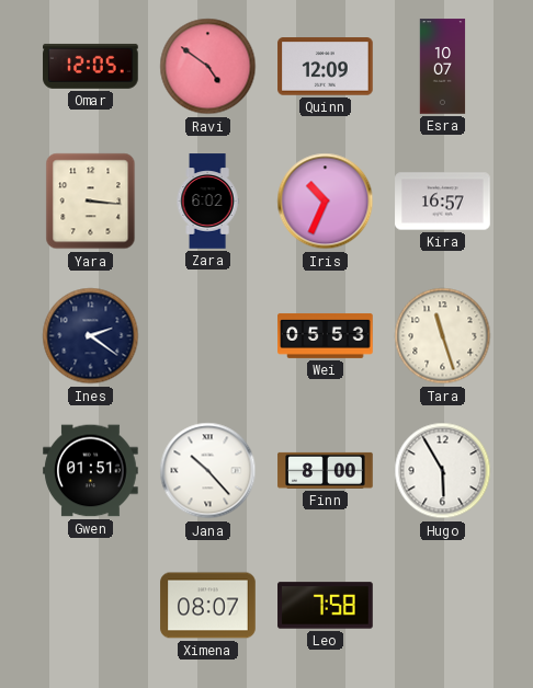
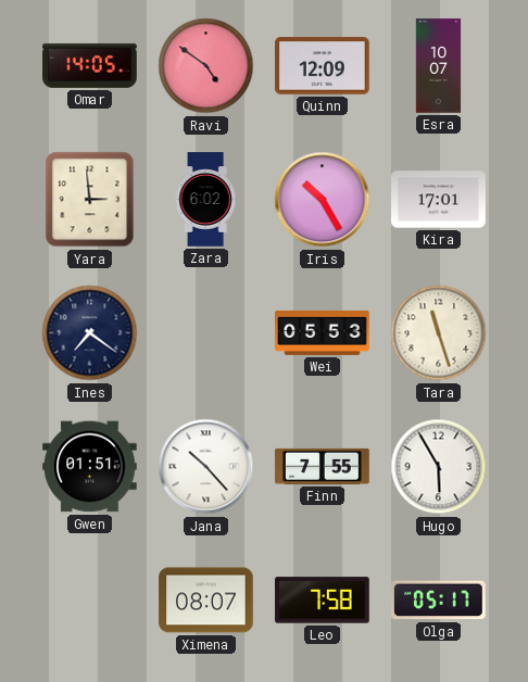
Omar: 12:05 -> 14:05
Yara: 3:16 -> 2:59
Iris: 10:34 -> 10:25
Kira: 16:57 -> 17:01
Ines: 2:21 -> 7:21
Finn: 8:00 -> 7:55
Olga: none -> 05:17
